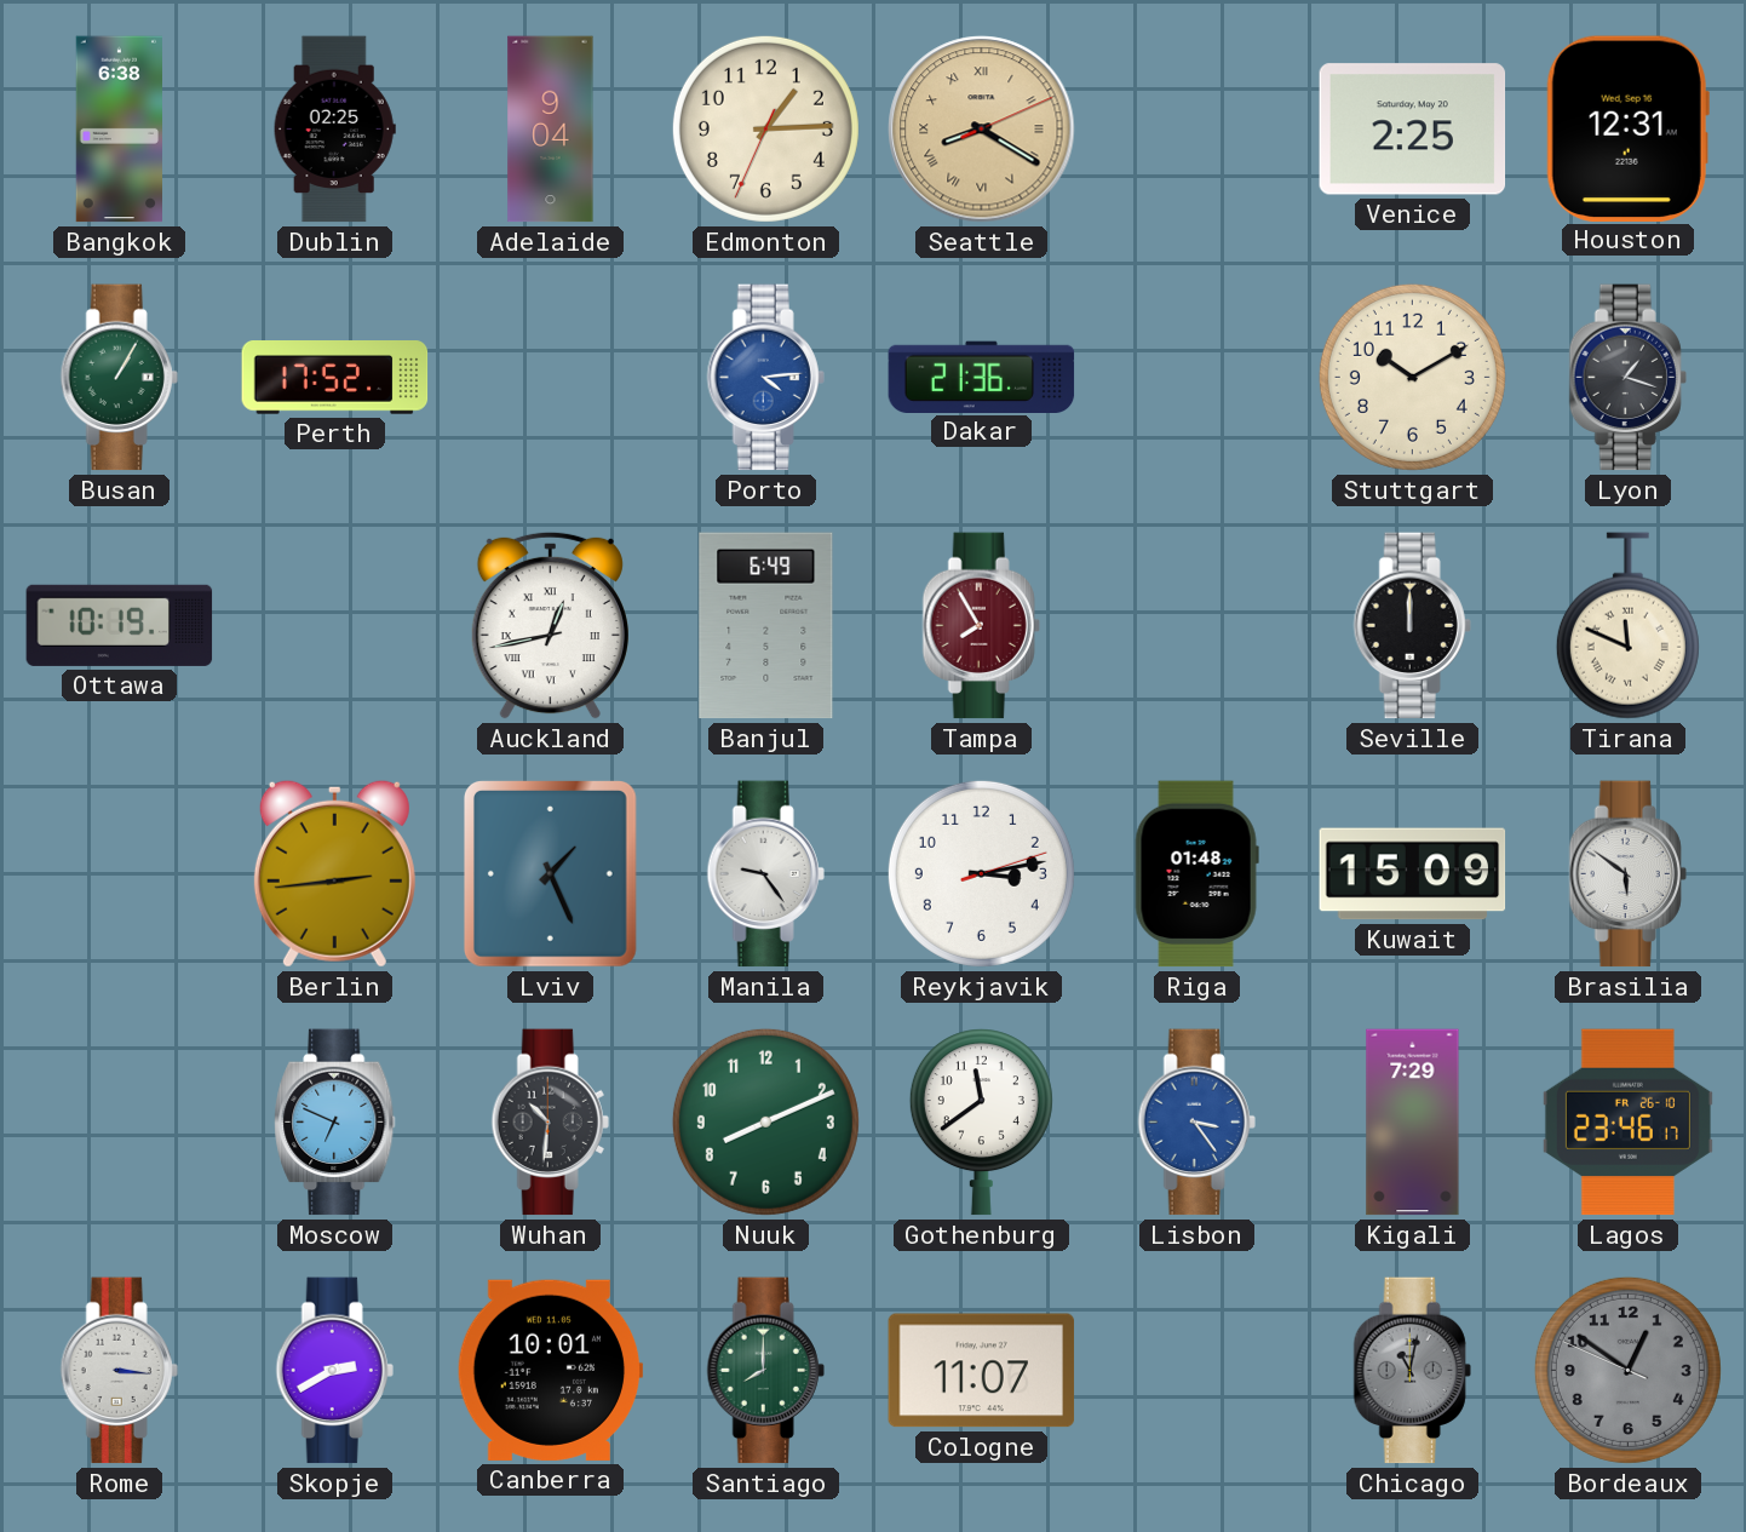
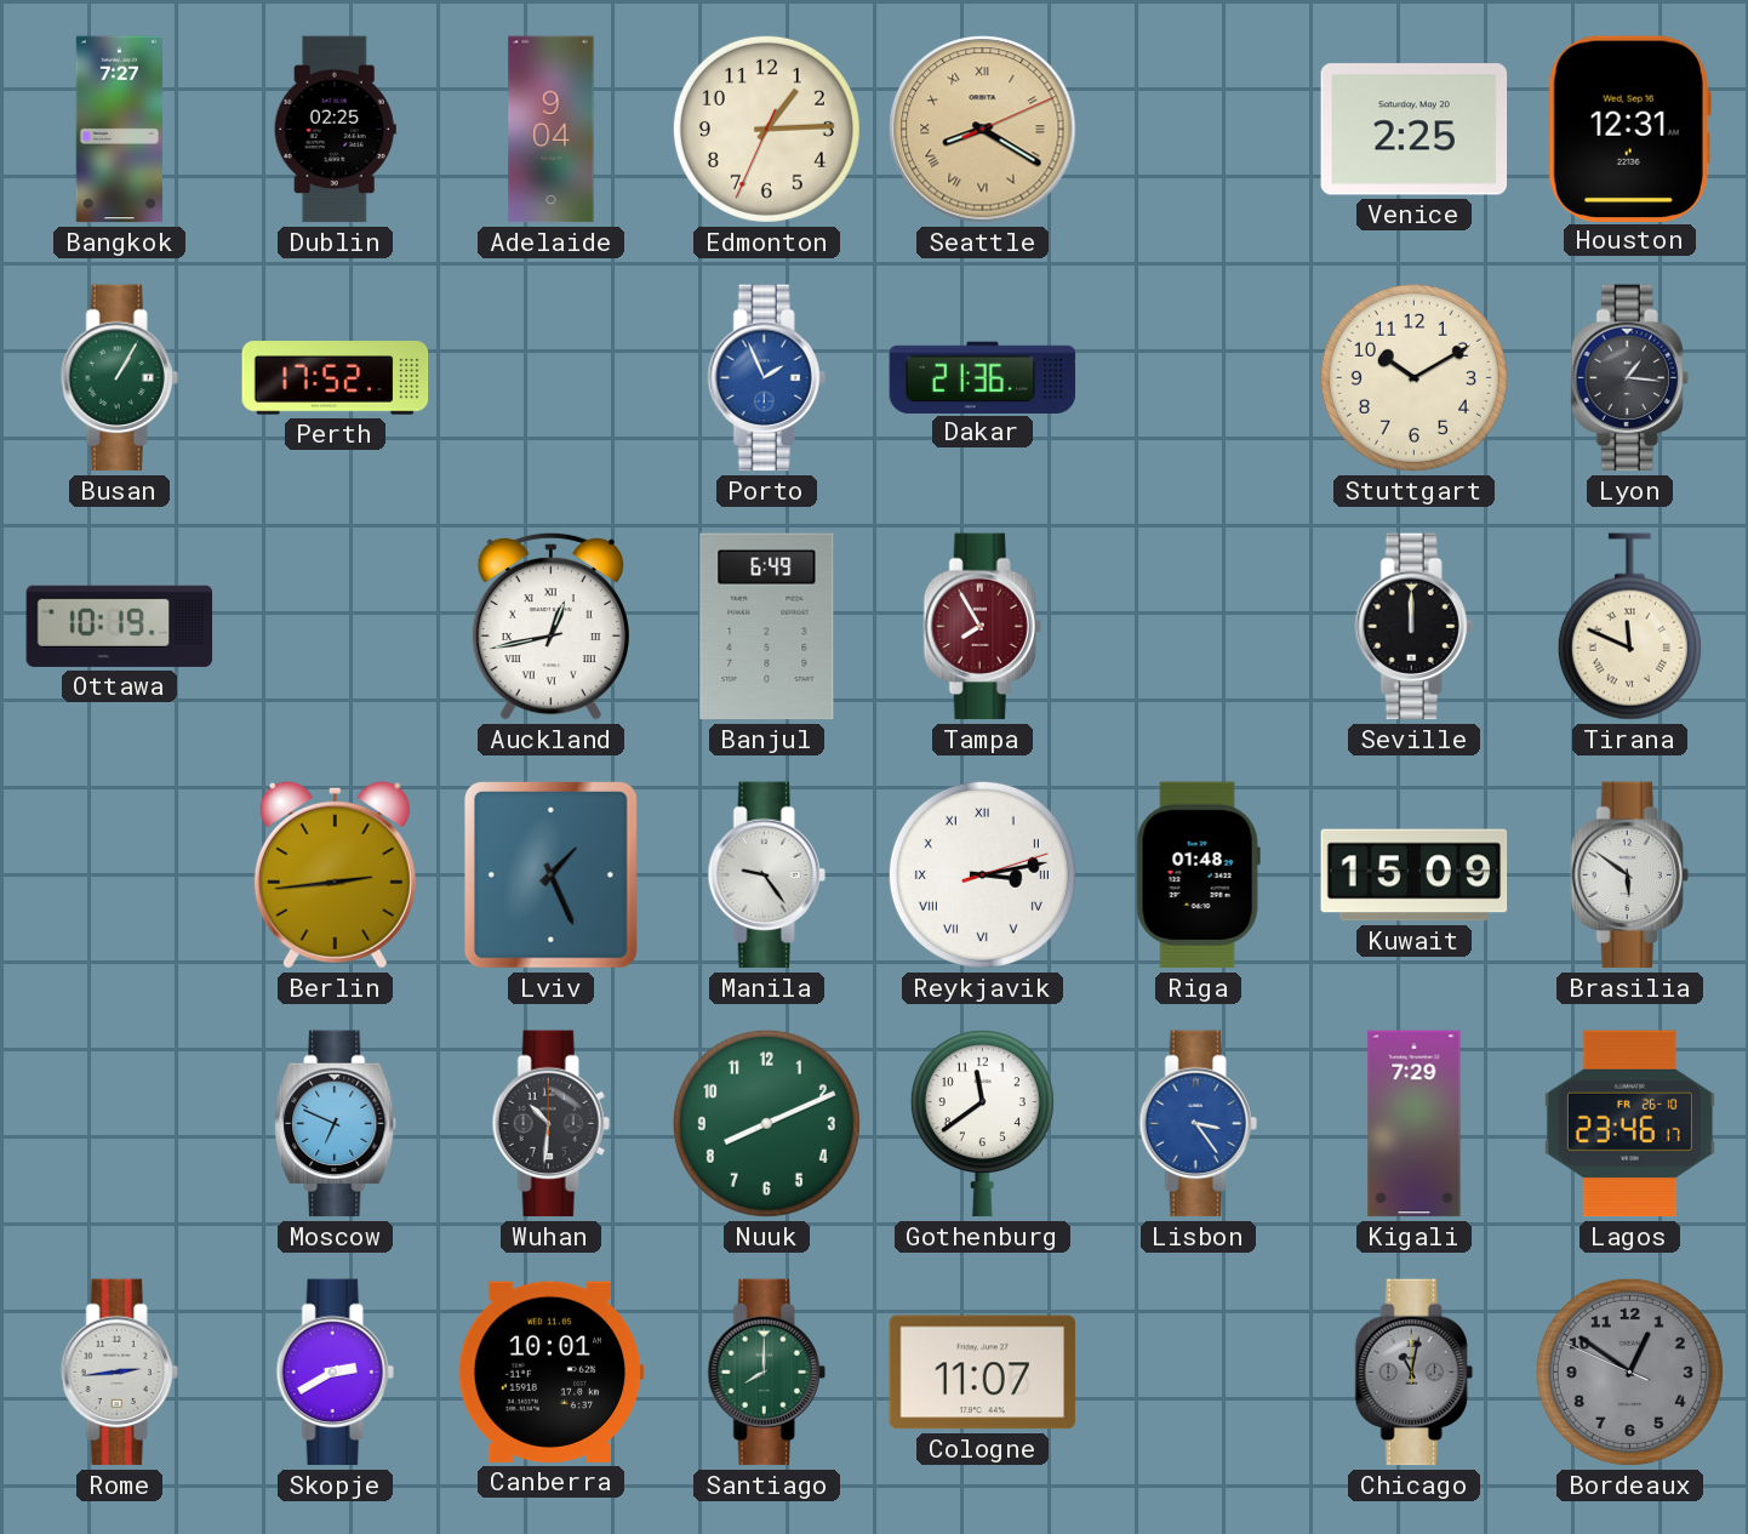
Bangkok: 6:38 -> 7:27
Porto: 4:14 -> 1:56
Lyon: 1:18 -> 1:16
Reykjavik numerals: Arabic -> Roman
Rome: 3:16 -> 2:44
